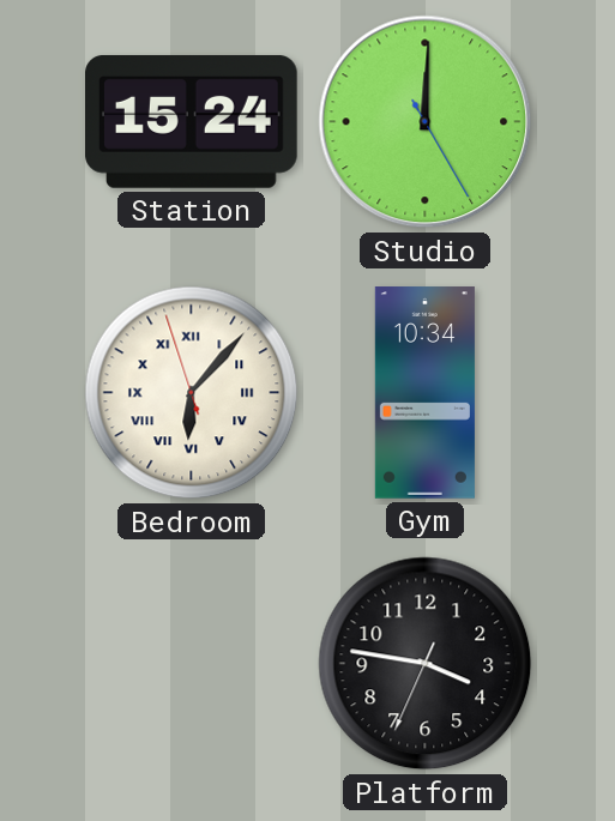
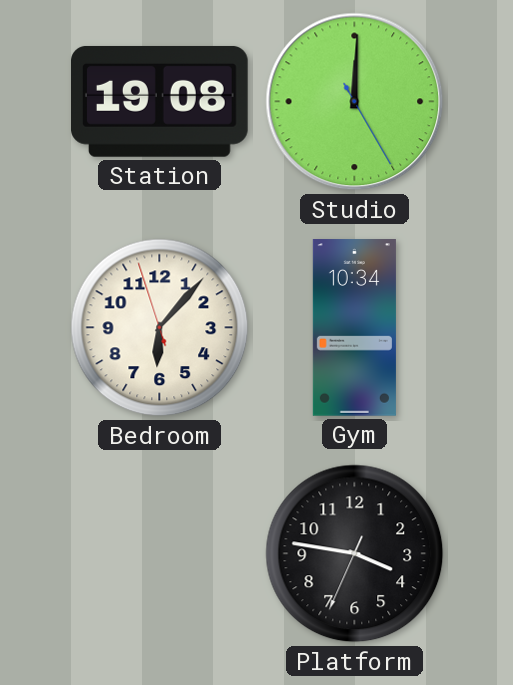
Station: 15:24 -> 19:08
Bedroom numerals: Roman -> Arabic
